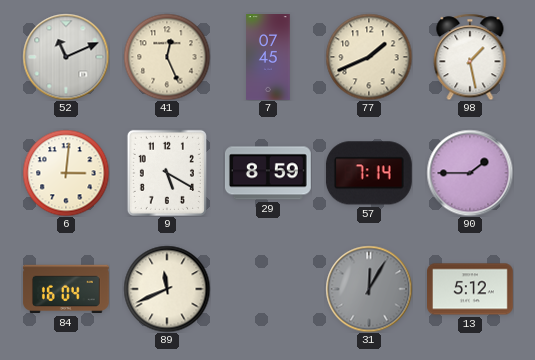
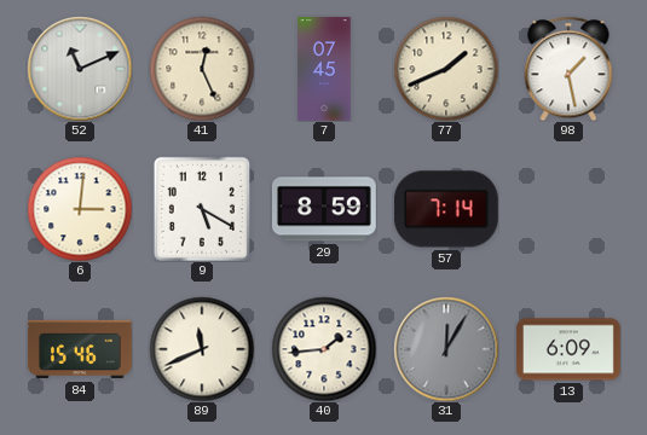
90: 1:45 -> none
84: 16:04 -> 15:46
40: none -> 1:44
13: 5:12 -> 6:09
